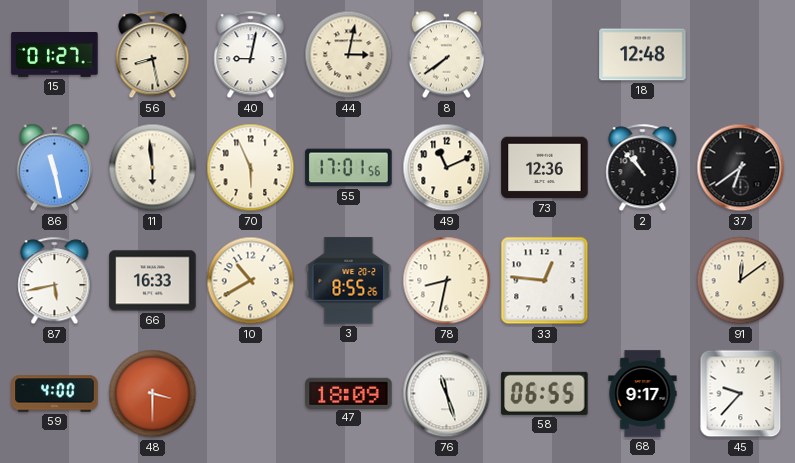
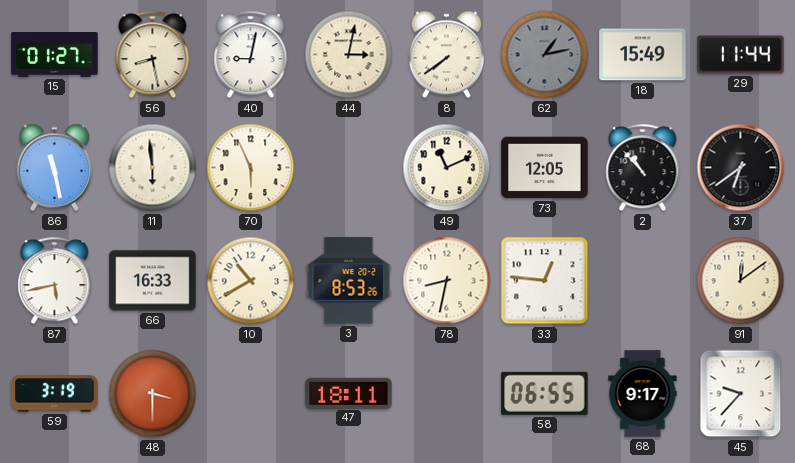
62: none -> 1:13
18: 12:48 -> 15:49
29: none -> 11:44
55: 17:01 -> none
73: 12:36 -> 12:05
3: 8:55 -> 8:53
59: 4:00 -> 3:19
47: 18:09 -> 18:11
76: 11:27 -> none
